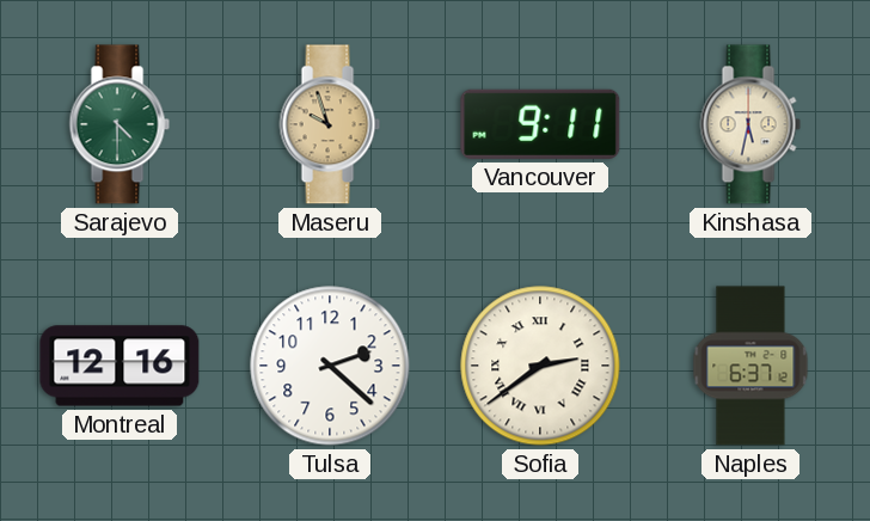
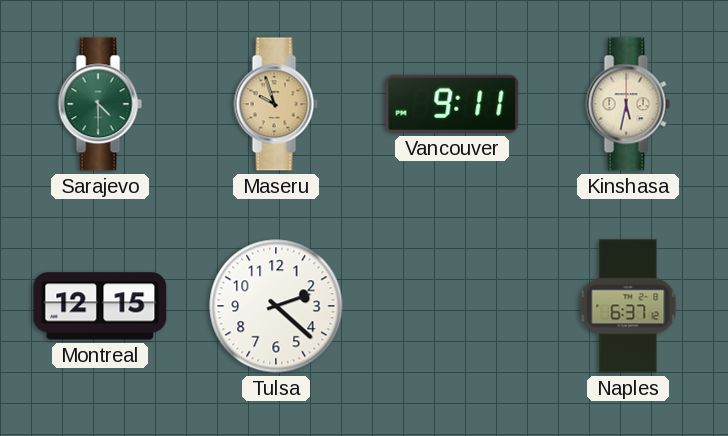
Montreal: 12:16 -> 12:15
Sofia: 2:39 -> none
